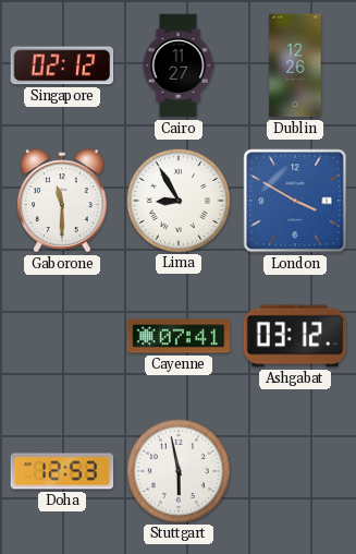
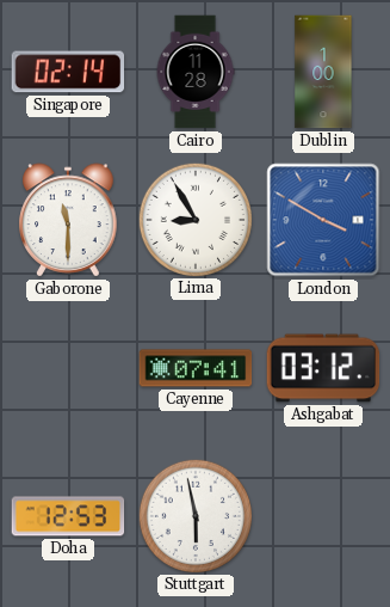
Singapore: 02:12 -> 02:14
Cairo: 11:27 -> 11:28
Dublin: 12:26 -> 1:00
